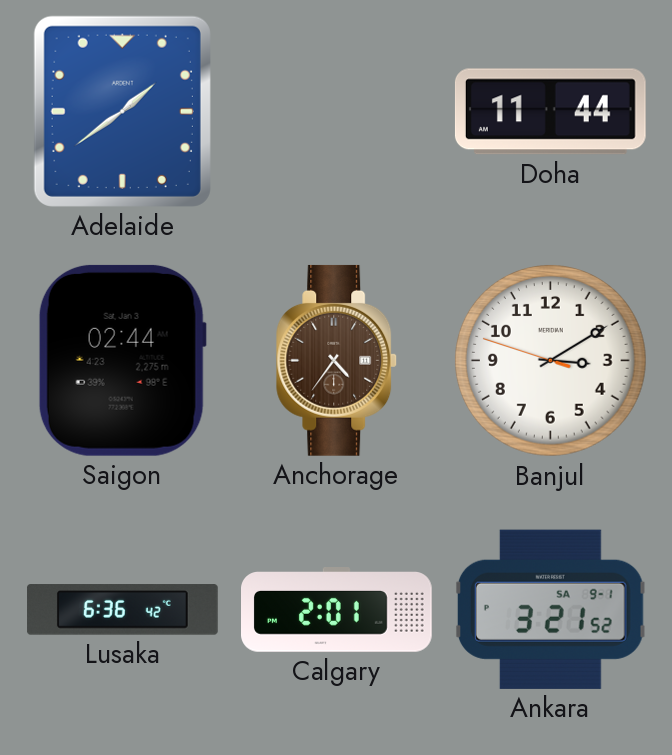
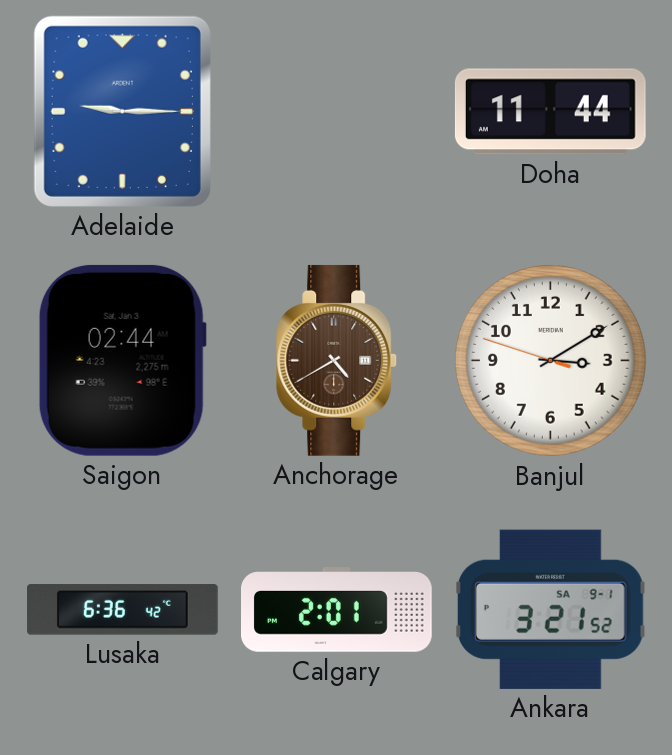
Adelaide: 1:39 -> 9:15
Anchorage: 4:36 -> 4:40
